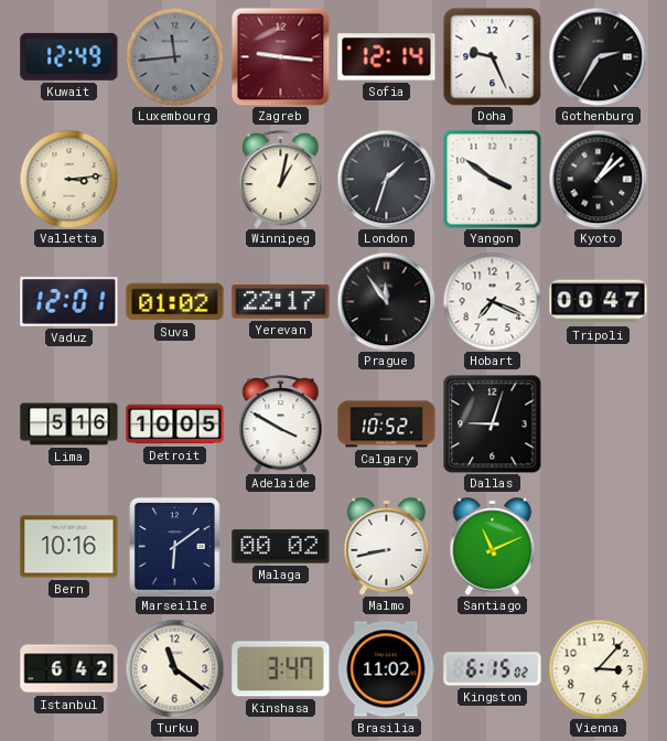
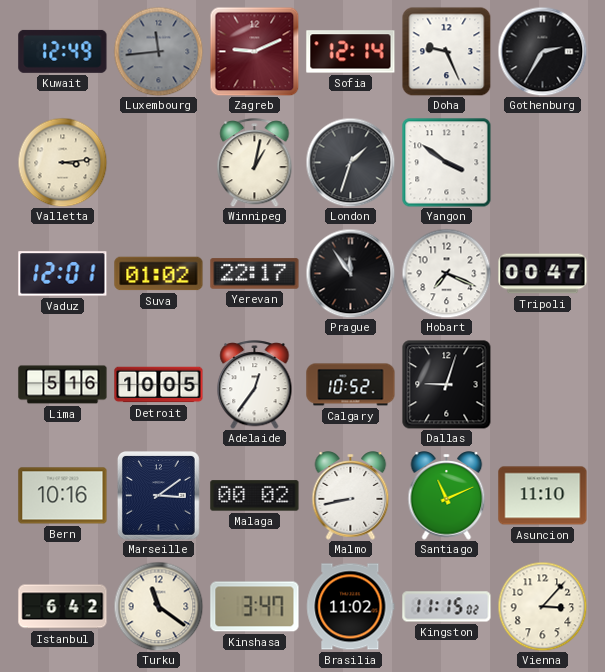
Zagreb: 9:16 -> 9:11
Kyoto: 1:08 -> none
Adelaide: 3:50 -> 12:36
Marseille: 6:09 -> 3:09
Asuncion: none -> 11:10
Kingston: 6:15 -> 11:15
